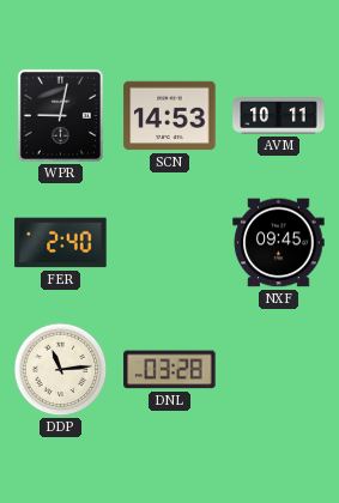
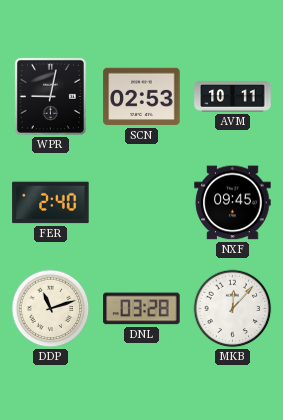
SCN: 14:53 -> 02:53
DDP: 11:14 -> 11:12
MKB: none -> 12:07
